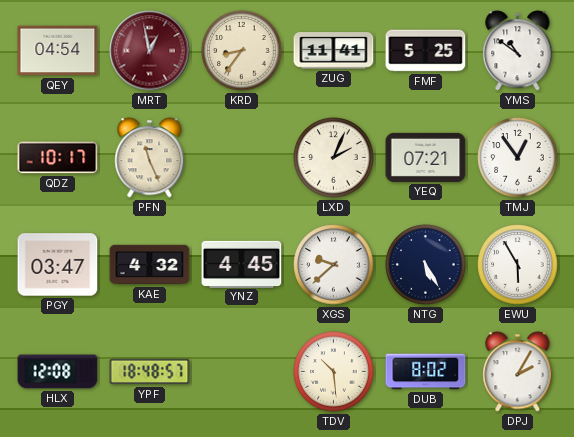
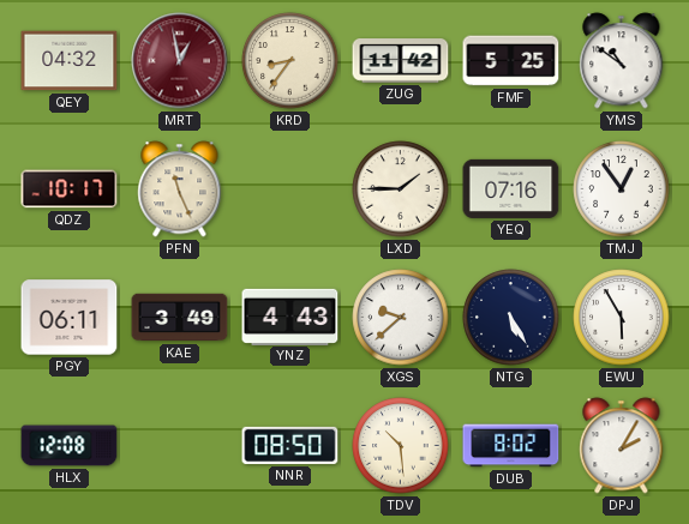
QEY: 04:54 -> 04:32
ZUG: 11:41 -> 11:42
LXD: 2:04 -> 1:45
YEQ: 07:21 -> 07:16
PGY: 03:47 -> 06:11
KAE: 4:32 -> 3:49
YNZ: 4:45 -> 4:43
YPF: 18:48 -> none
NNR: none -> 08:50
